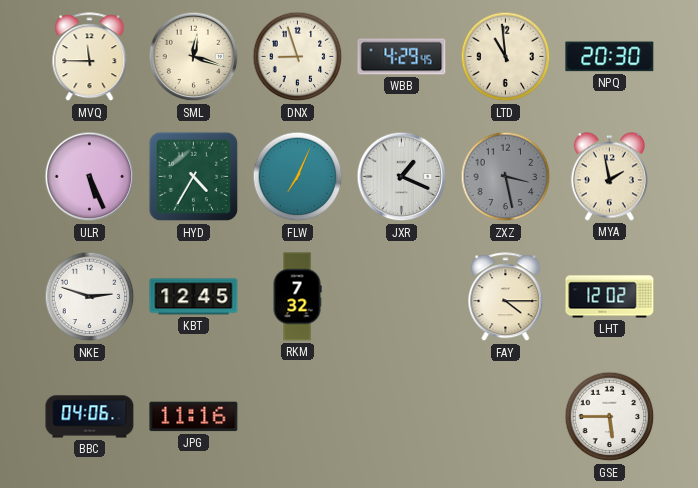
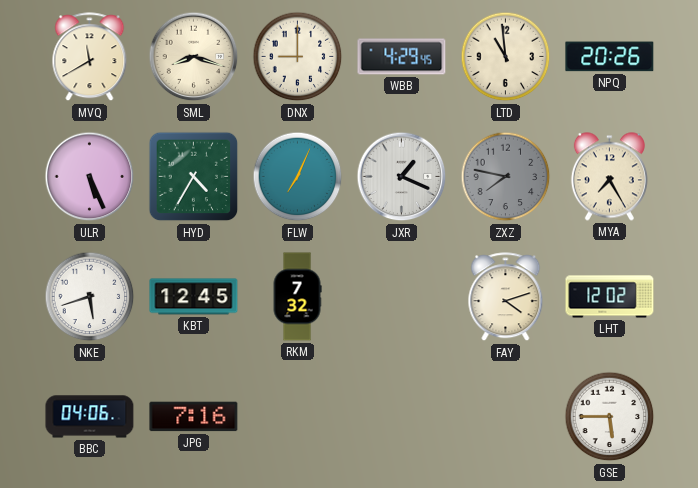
MVQ: 11:45 -> 11:40
SML: 12:18 -> 8:18
DNX: 8:57 -> 9:00
NPQ: 20:30 -> 20:26
ZXZ: 3:28 -> 7:47
MYA: 1:58 -> 7:25
NKE: 2:48 -> 5:42
FAY: 4:15 -> 4:12
JPG: 11:16 -> 7:16
